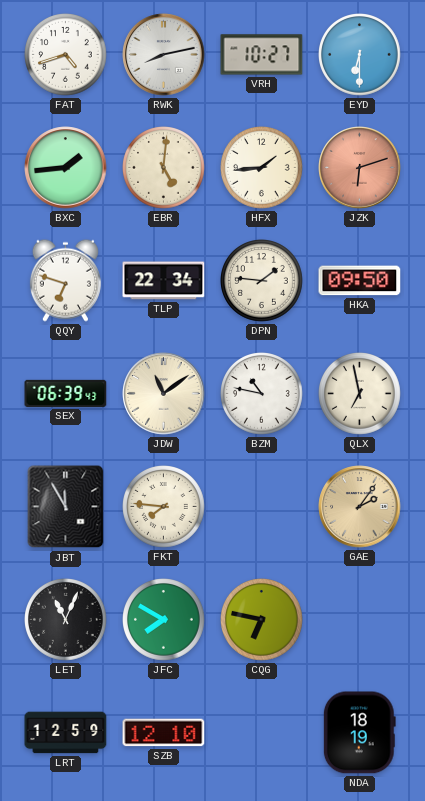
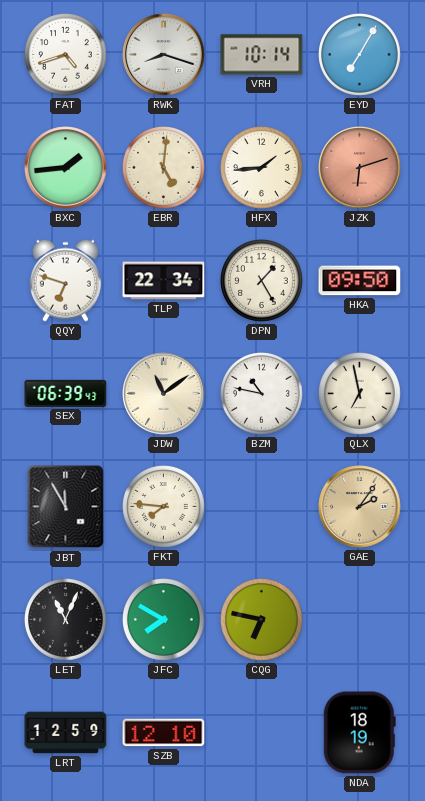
RWK: 8:13 -> 8:18
VRH: 10:27 -> 10:14
EYD: 6:30 -> 7:05
DPN: 1:46 -> 1:25
